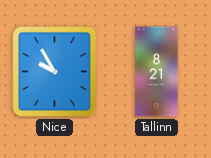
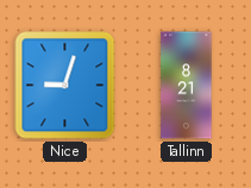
Nice: 9:55 -> 9:03
